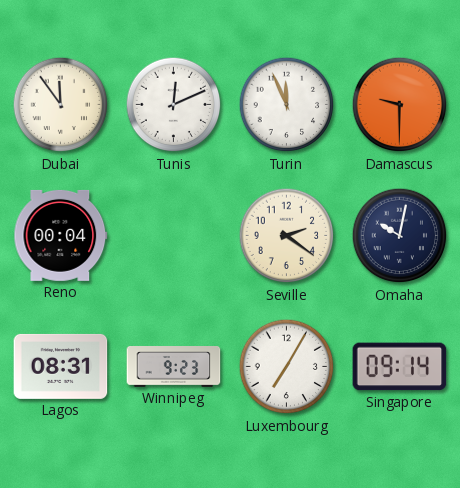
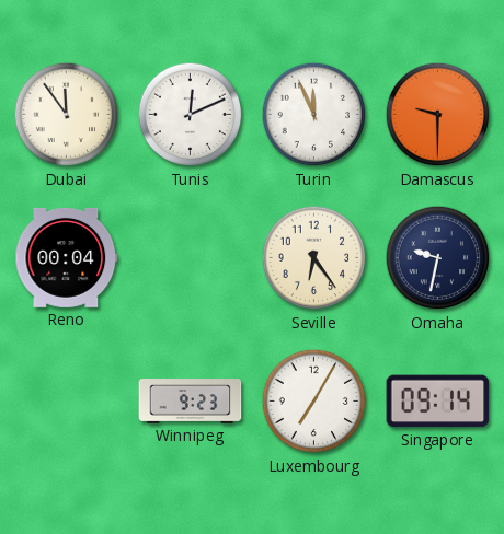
Seville: 2:21 -> 6:24
Omaha: 10:02 -> 9:32
Lagos: 08:31 -> none
